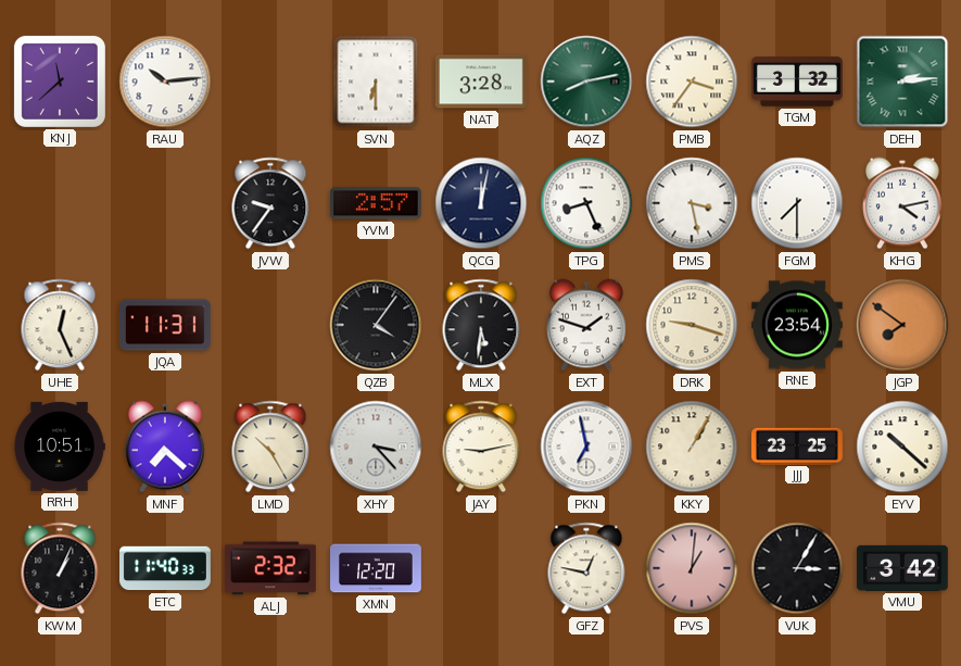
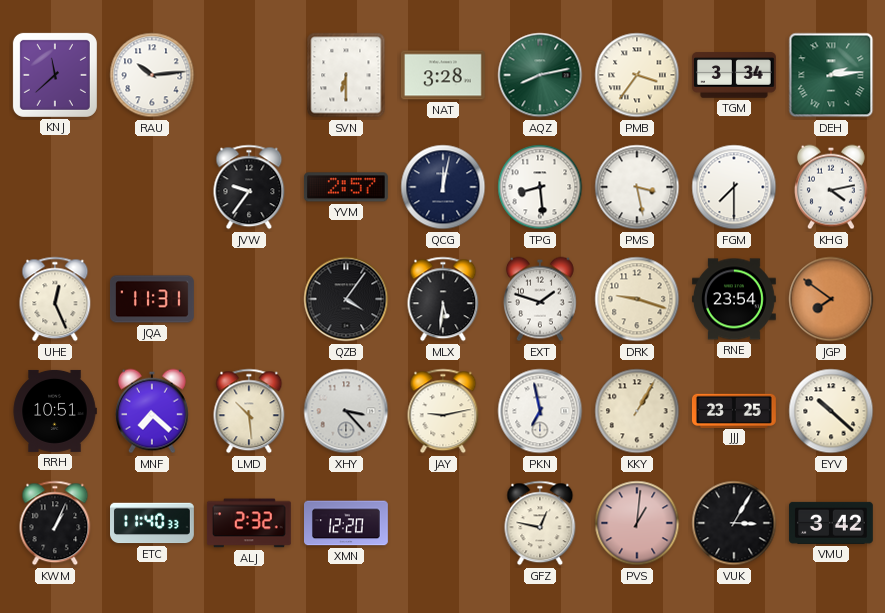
TGM: 3:32 -> 3:34
TPG: 8:26 -> 8:29
LMD: 10:25 -> 10:29
